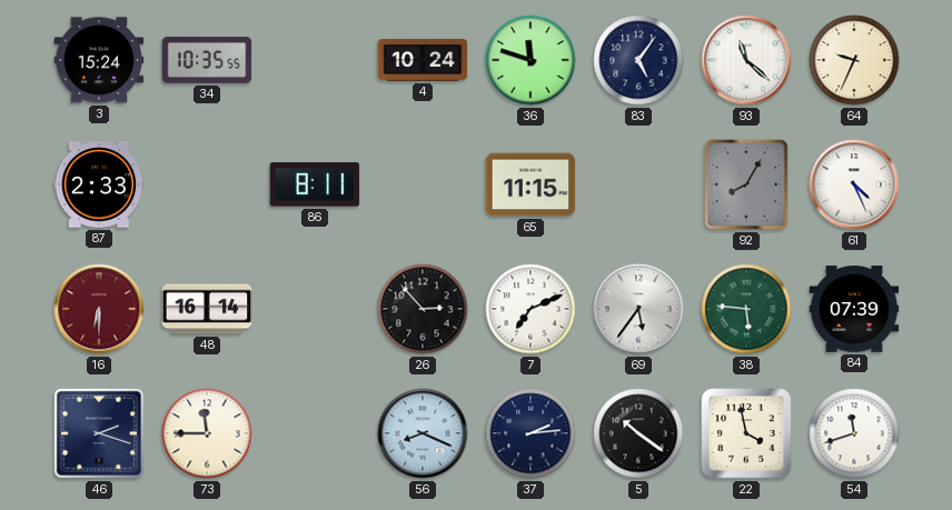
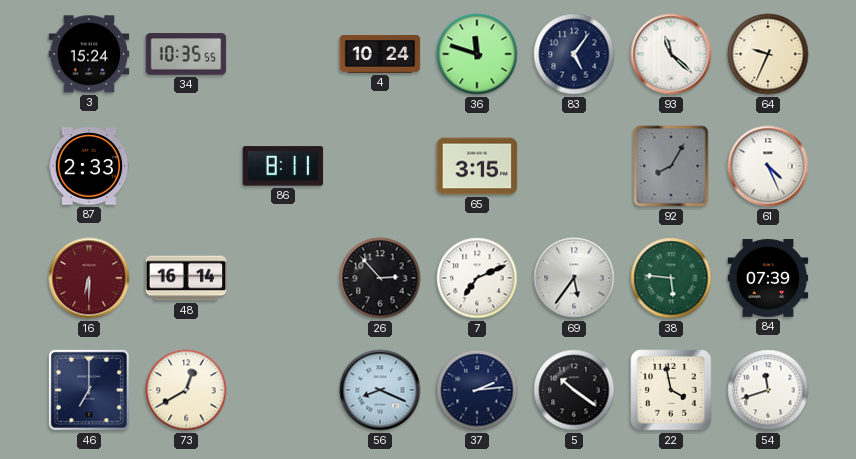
65: 11:15 -> 3:15
46: 2:18 -> 7:00
73: 11:45 -> 12:40
